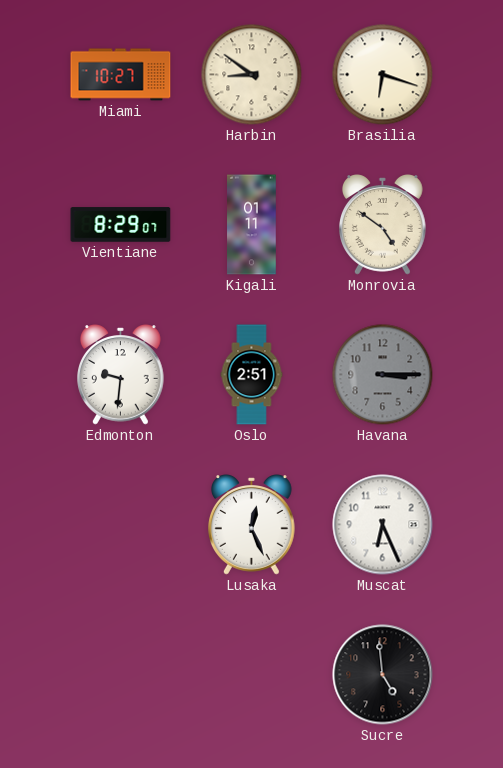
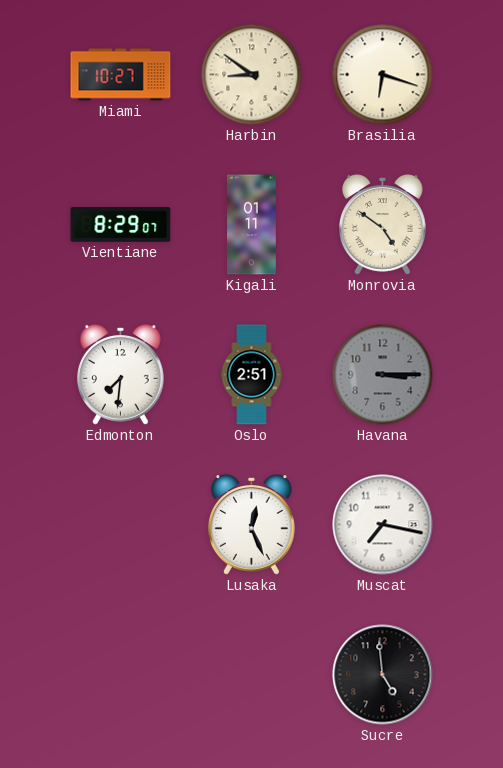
Edmonton: 9:31 -> 7:31
Muscat: 6:26 -> 7:17
